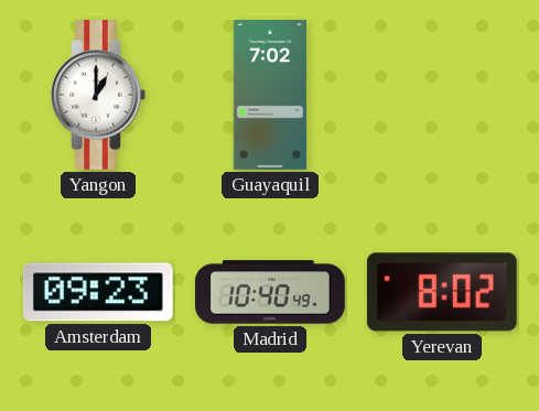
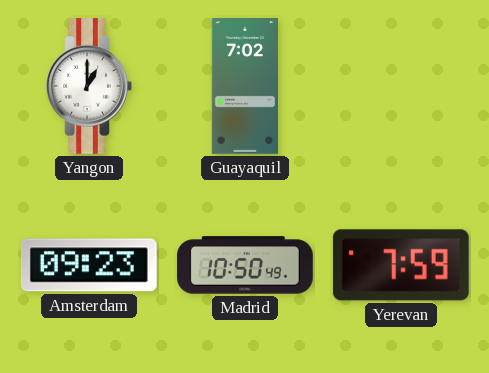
Madrid: 10:40 -> 10:50
Yerevan: 8:02 -> 7:59
